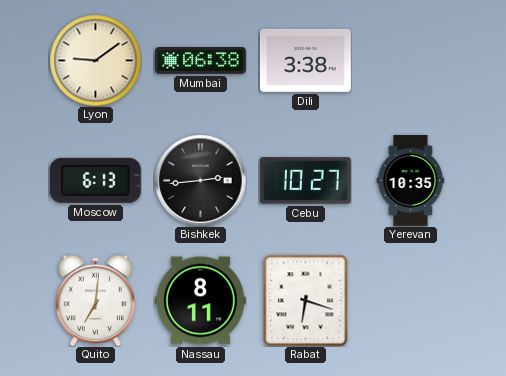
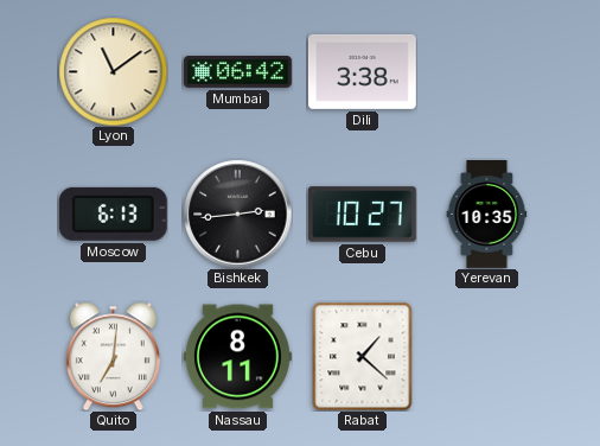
Lyon: 9:09 -> 11:09
Mumbai: 06:38 -> 06:42
Rabat: 6:18 -> 1:22
